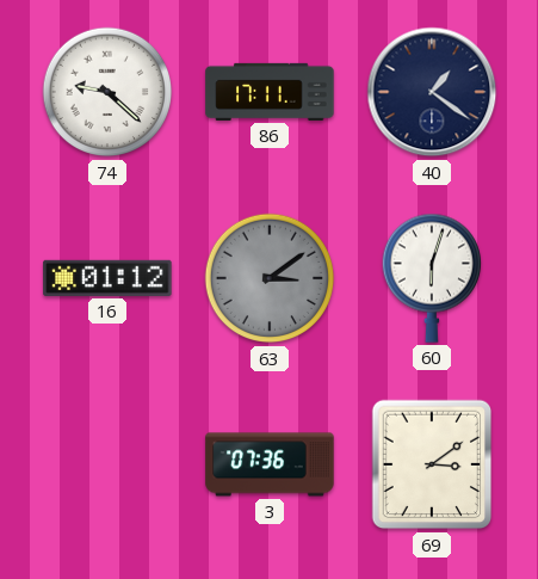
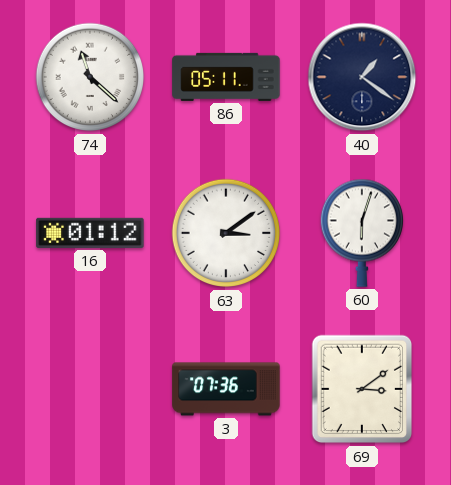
74: 9:22 -> 11:22
86: 17:11 -> 05:11
63 dial: grey -> white
